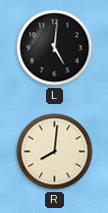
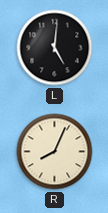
R: 8:01 -> 8:04
